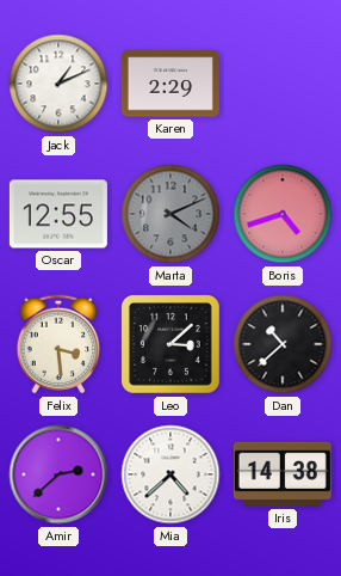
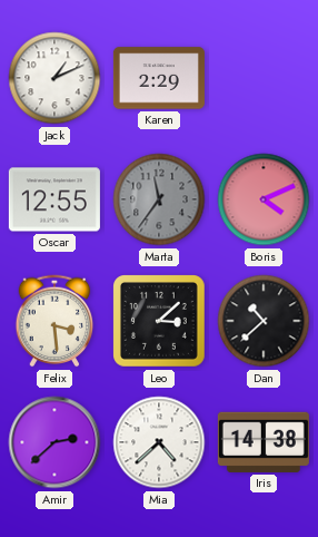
Marta: 4:11 -> 11:36
Boris: 4:42 -> 4:11
